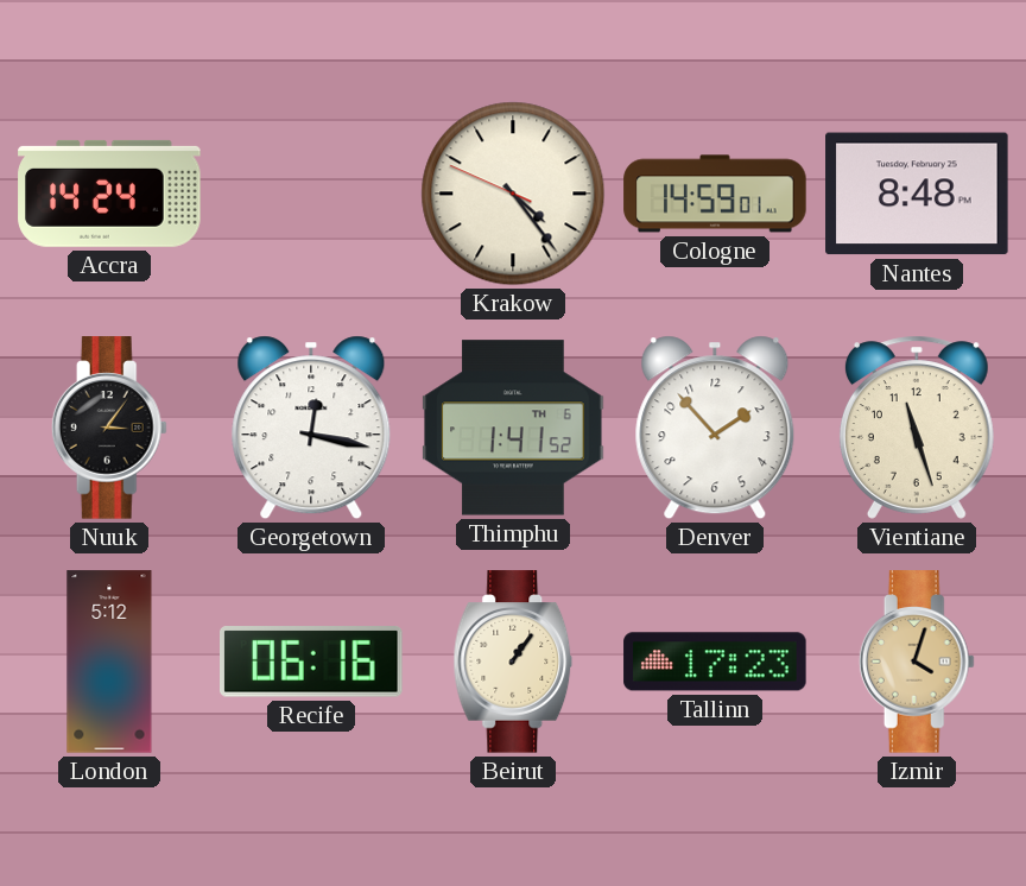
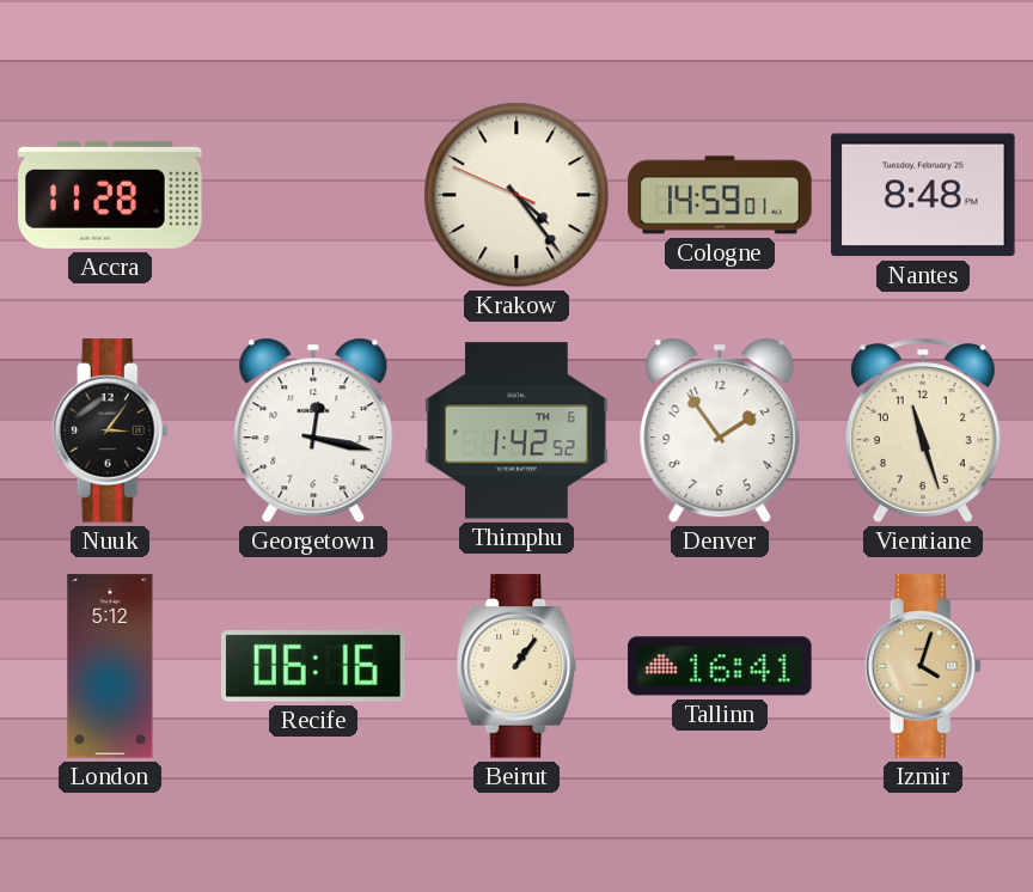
Accra: 14:24 -> 11:28
Thimphu: 1:41 -> 1:42
Denver: 1:53 -> 1:54
Tallinn: 17:23 -> 16:41
